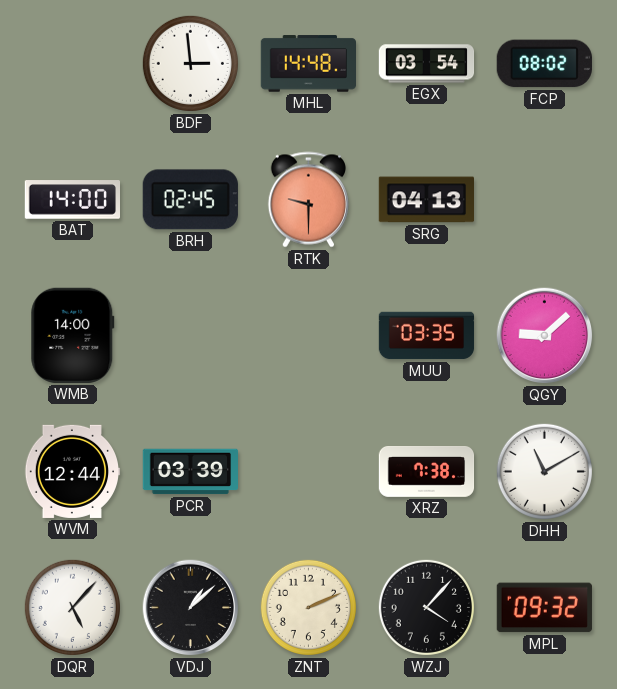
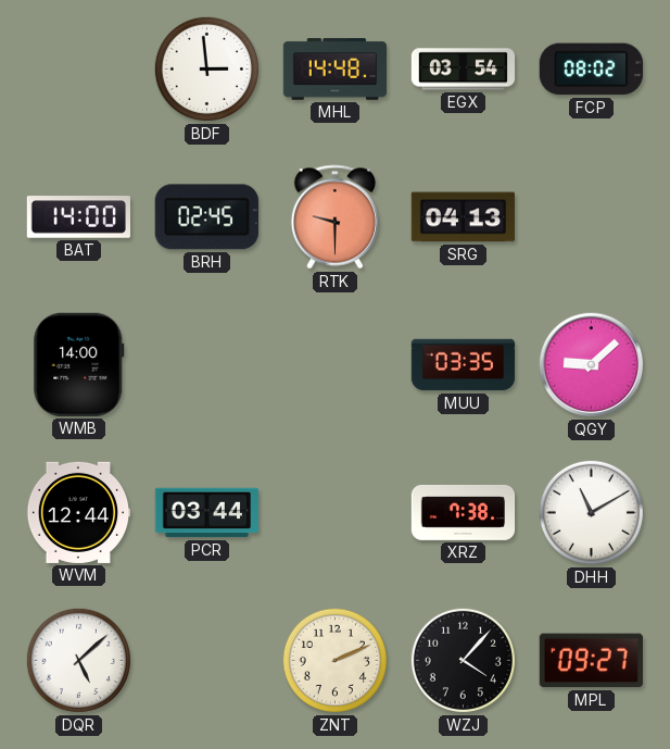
PCR: 03:39 -> 03:44
DQR: 5:07 -> 5:08
VDJ: 1:08 -> none
MPL: 09:32 -> 09:27
